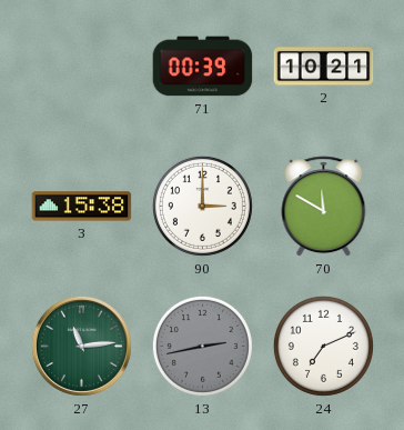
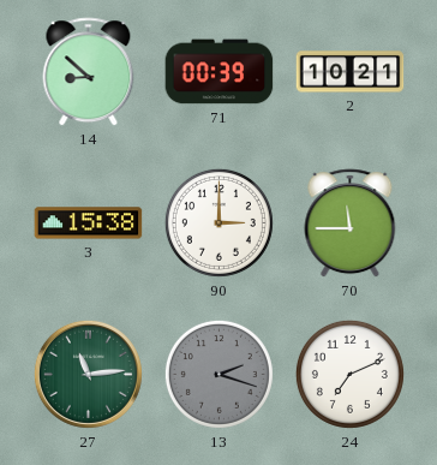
14: none -> 8:52
70: 11:50 -> 11:45
13: 2:43 -> 2:18
